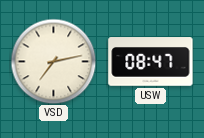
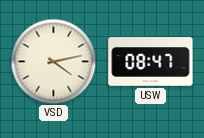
VSD: 7:13 -> 4:13
